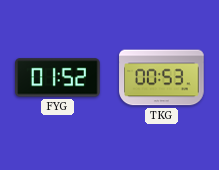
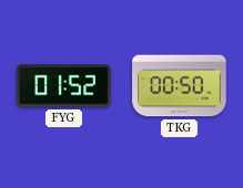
TKG: 00:53 -> 00:50
